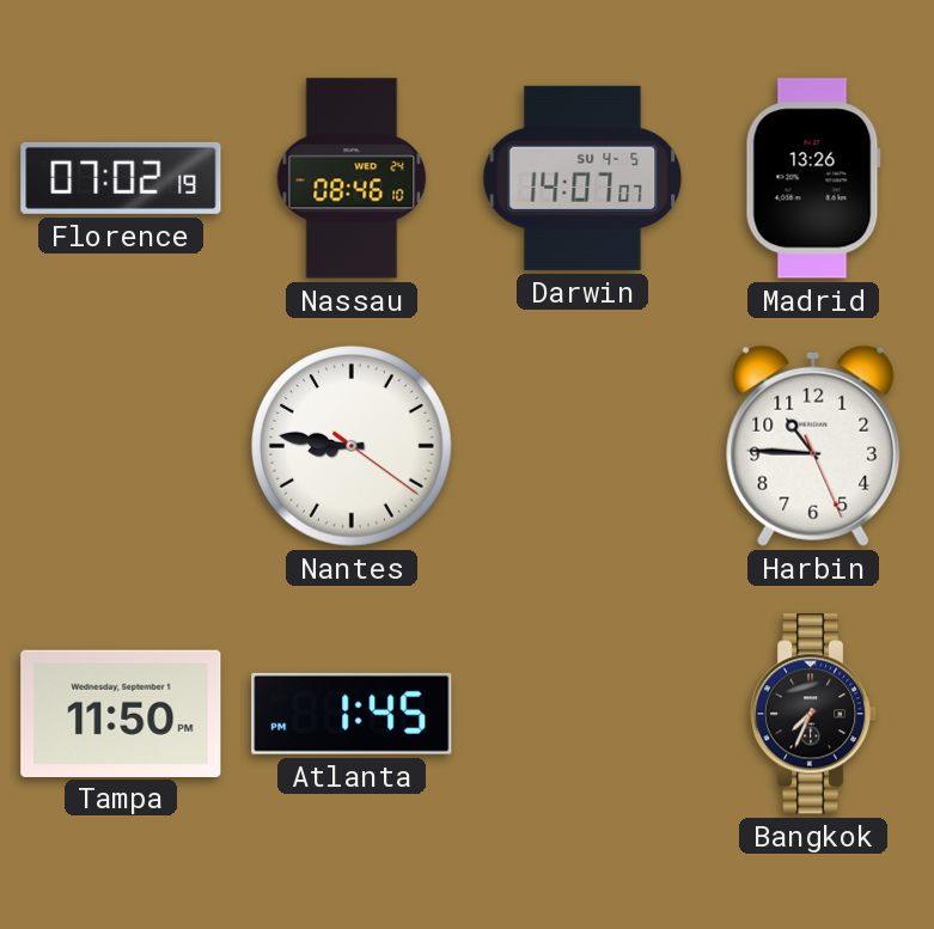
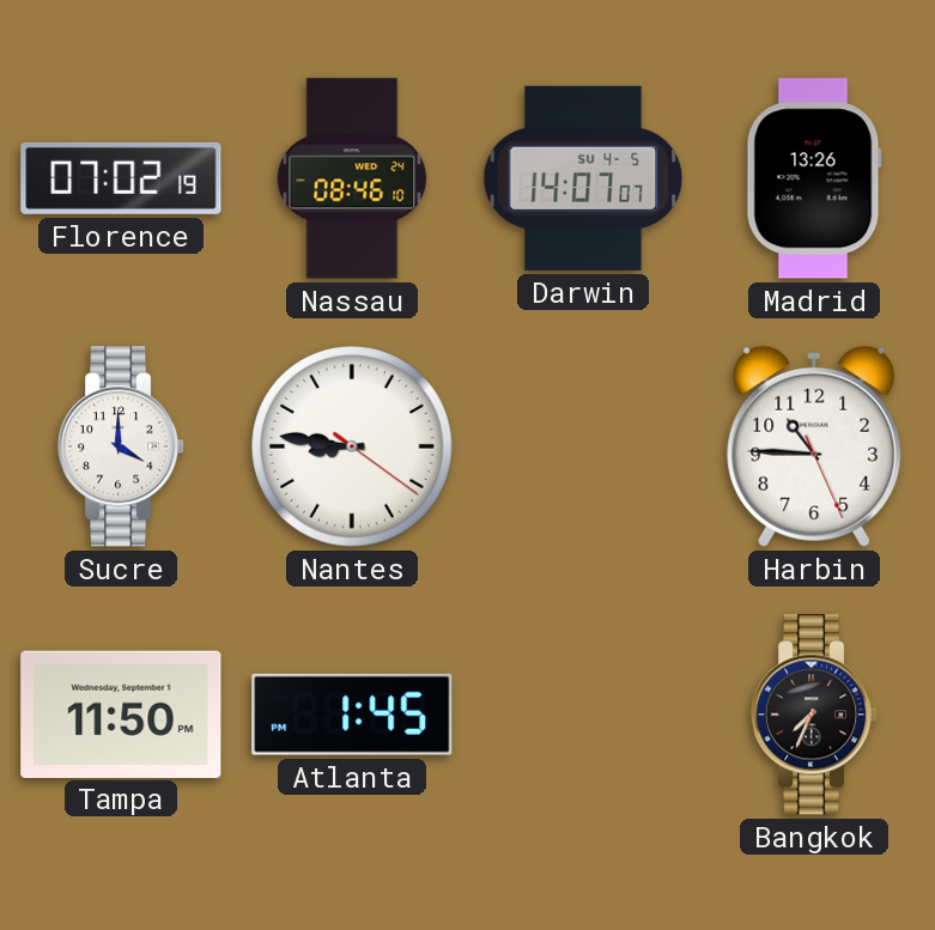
Sucre: none -> 4:00
